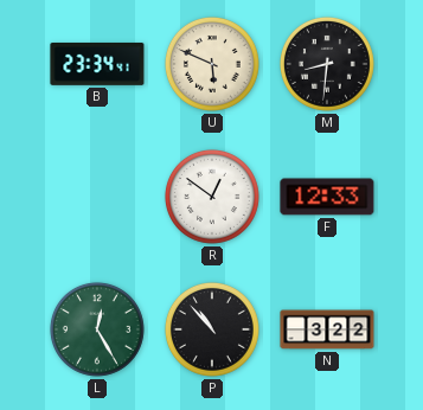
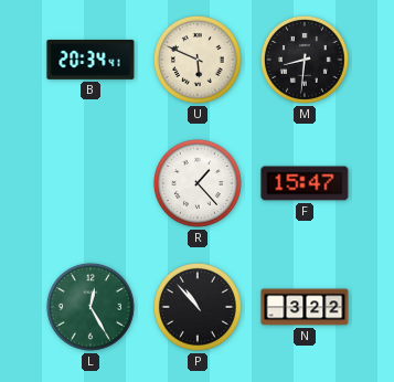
B: 23:34 -> 20:34
R: 12:51 -> 1:23
F: 12:33 -> 15:47
